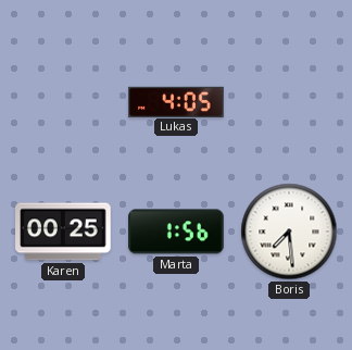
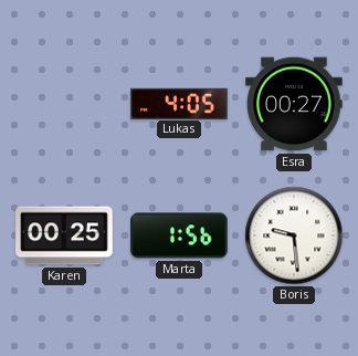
Esra: none -> 00:27
Boris: 7:29 -> 9:29
